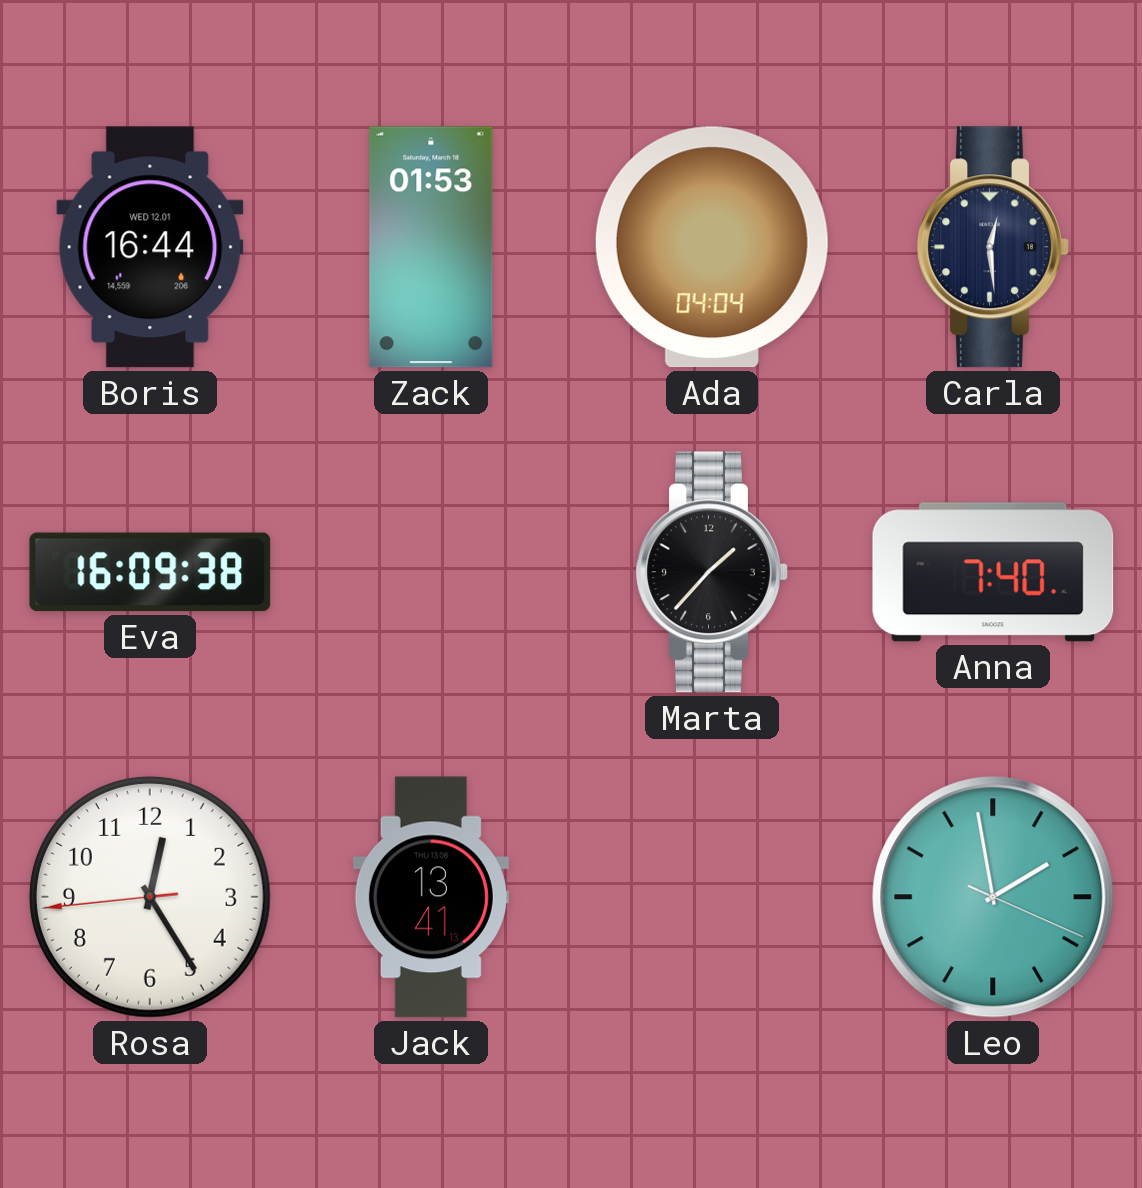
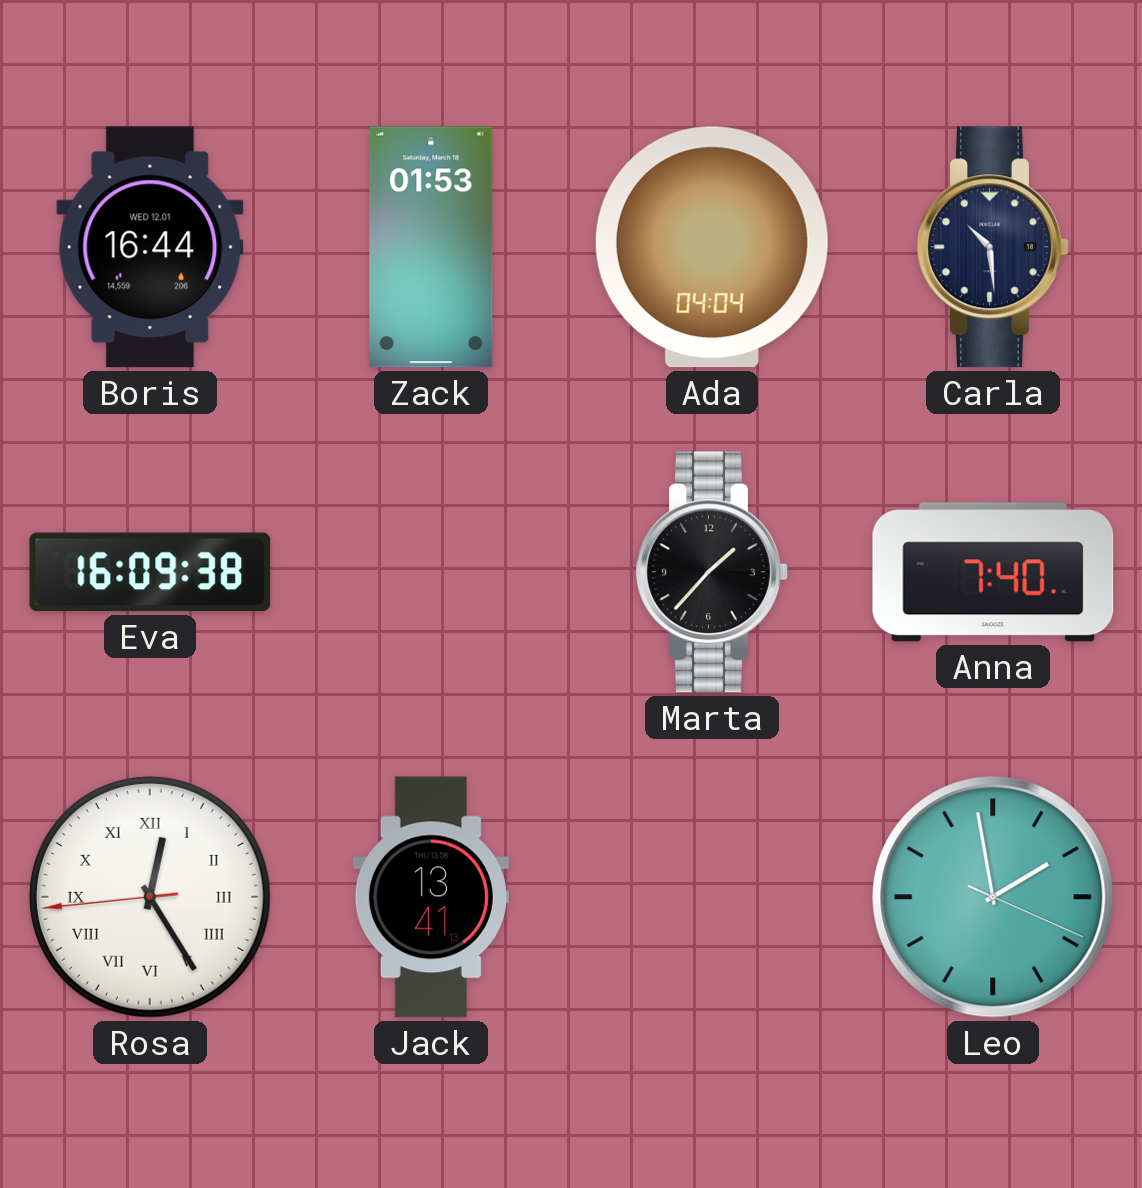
Carla: 12:29 -> 10:29
Rosa numerals: Arabic -> Roman
